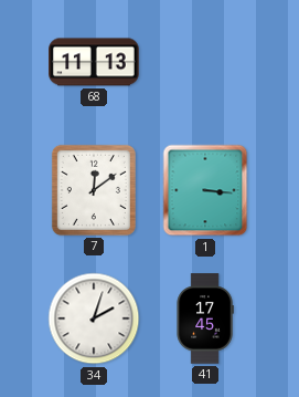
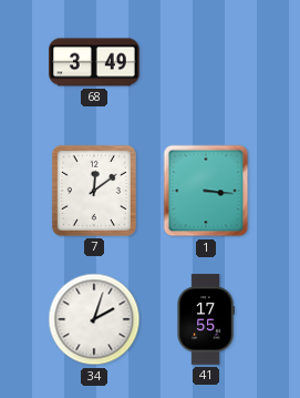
68: 11:13 -> 3:49
41: 17:45 -> 17:55
